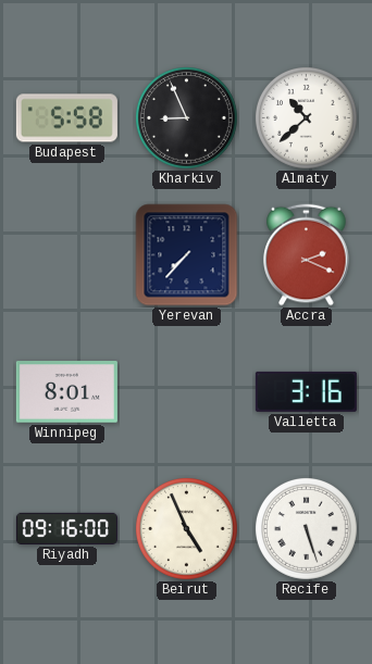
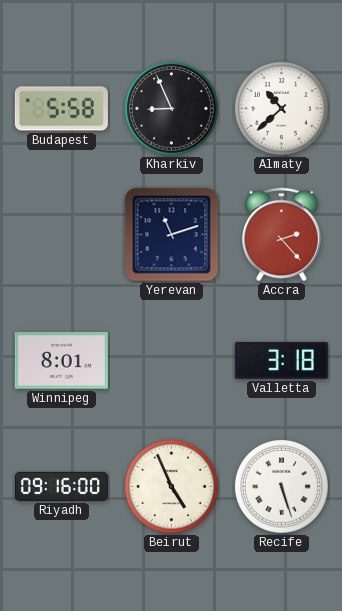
Yerevan: 7:37 -> 11:12
Accra: 2:19 -> 2:23
Valletta: 3:16 -> 3:18
